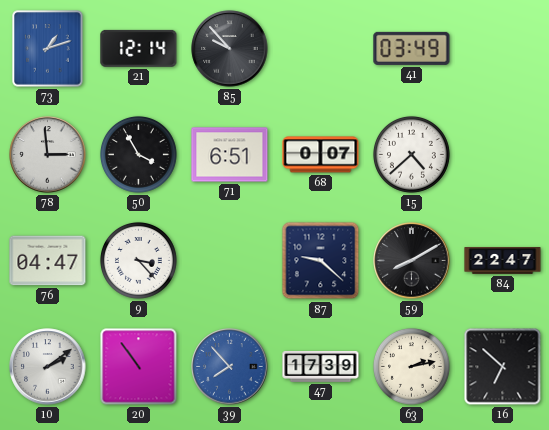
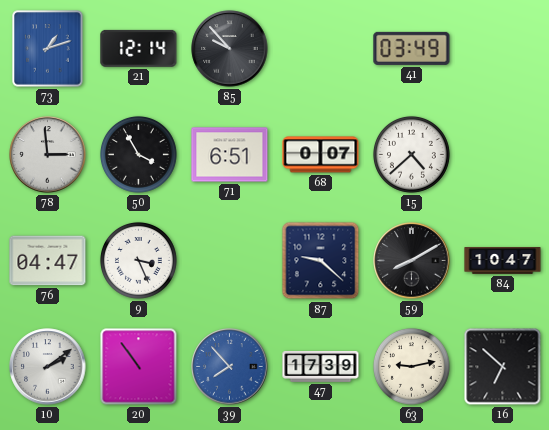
9: 3:23 -> 3:26
84: 22:47 -> 10:47
63: 2:13 -> 9:13
